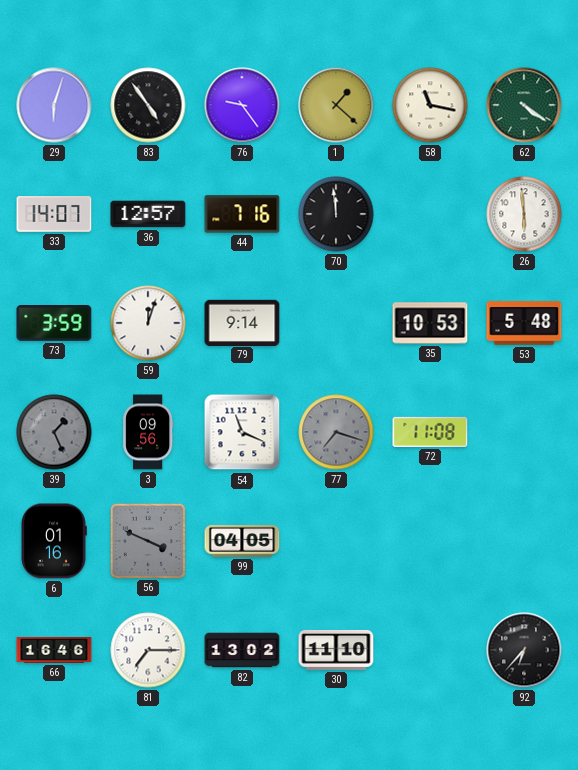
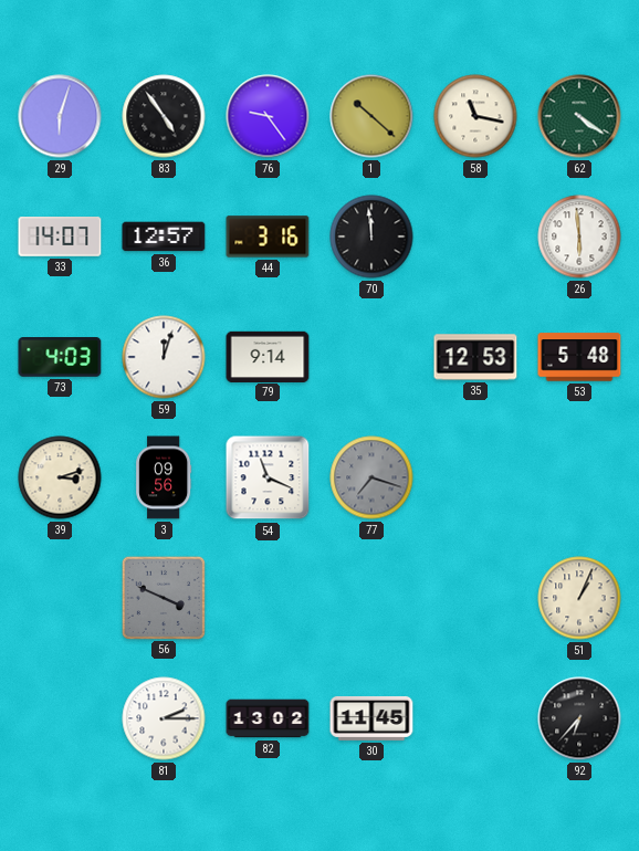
1: 1:22 -> 10:22
44: 7:16 -> 3:16
73: 3:59 -> 4:03
35: 10:53 -> 12:53
39: 1:26 -> 3:12
39 dial: grey -> cream
72: 11:08 -> none
6: 01:16 -> none
99: 04:05 -> none
51: none -> 1:04
66: 16:46 -> none
81: 7:15 -> 2:15
30: 11:10 -> 11:45
